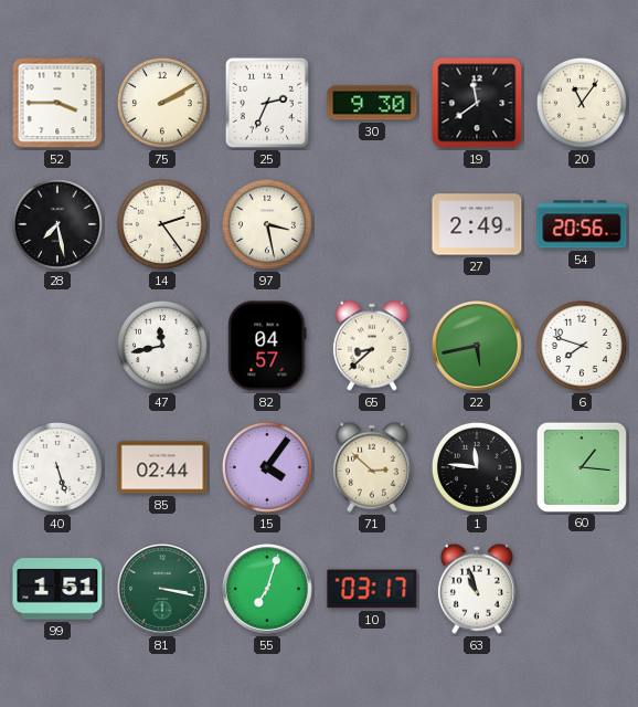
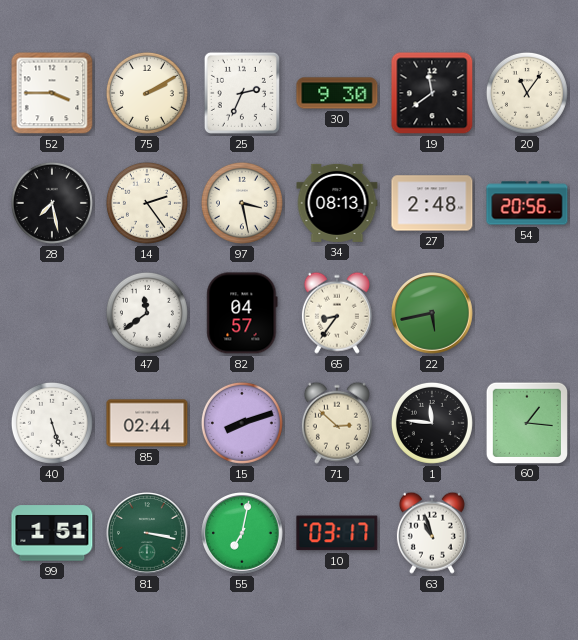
34: none -> 08:13
27: 2:49 -> 2:48
47: 11:43 -> 11:39
65: 8:38 -> 8:36
6: 7:48 -> none
15: 4:06 -> 8:12
55: 7:03 -> 7:02
